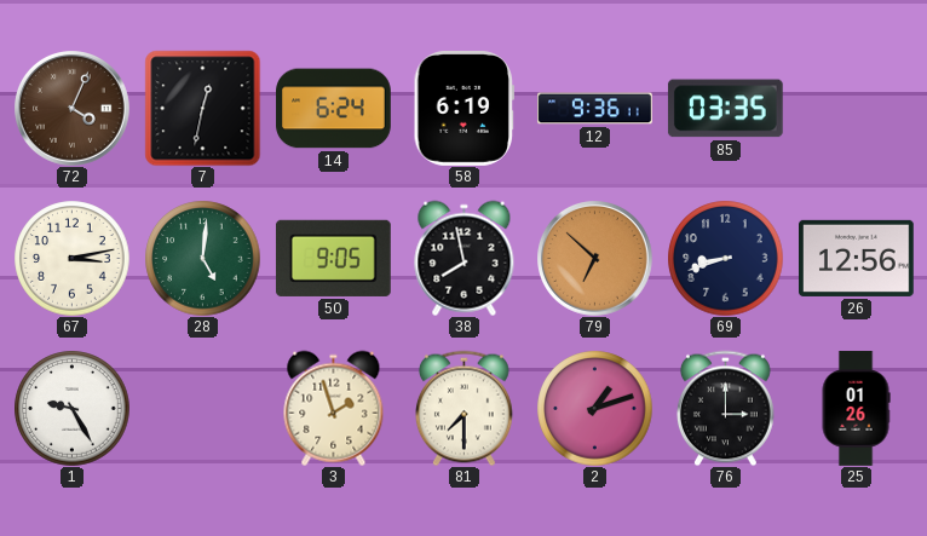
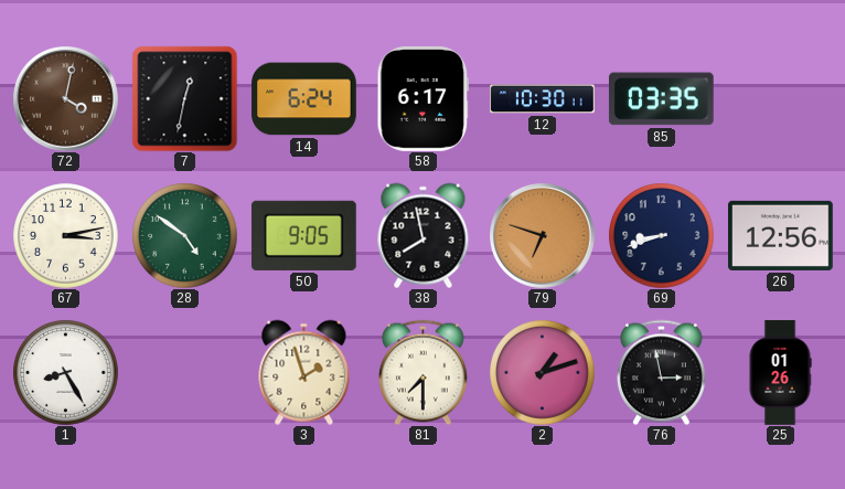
72: 4:04 -> 4:02
58: 6:19 -> 6:17
12: 9:36 -> 10:30
28: 5:01 -> 4:51
79: 6:52 -> 6:48
1: 9:25 -> 8:25
76: 3:00 -> 2:58
